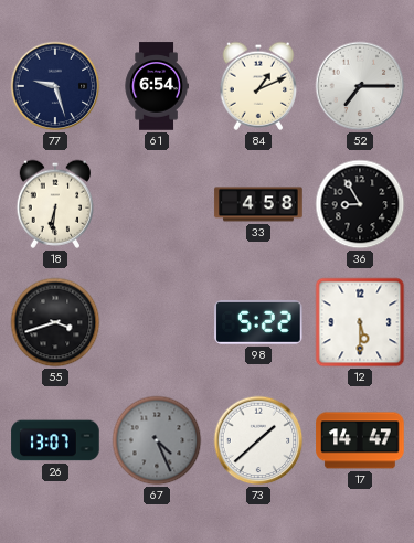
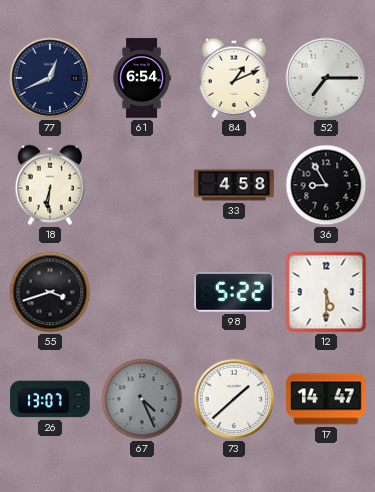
77: 9:27 -> 12:41
